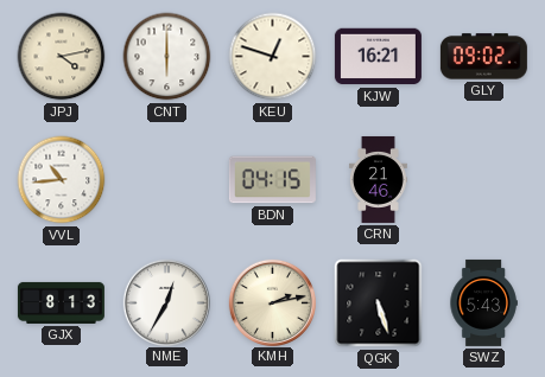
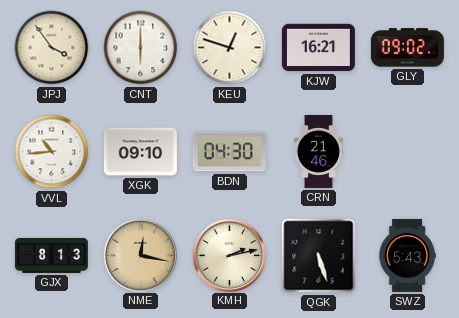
JPJ: 4:13 -> 3:54
XGK: none -> 09:10
BDN: 04:15 -> 04:30
NME: 12:35 -> 12:17
NME dial: white -> champagne
